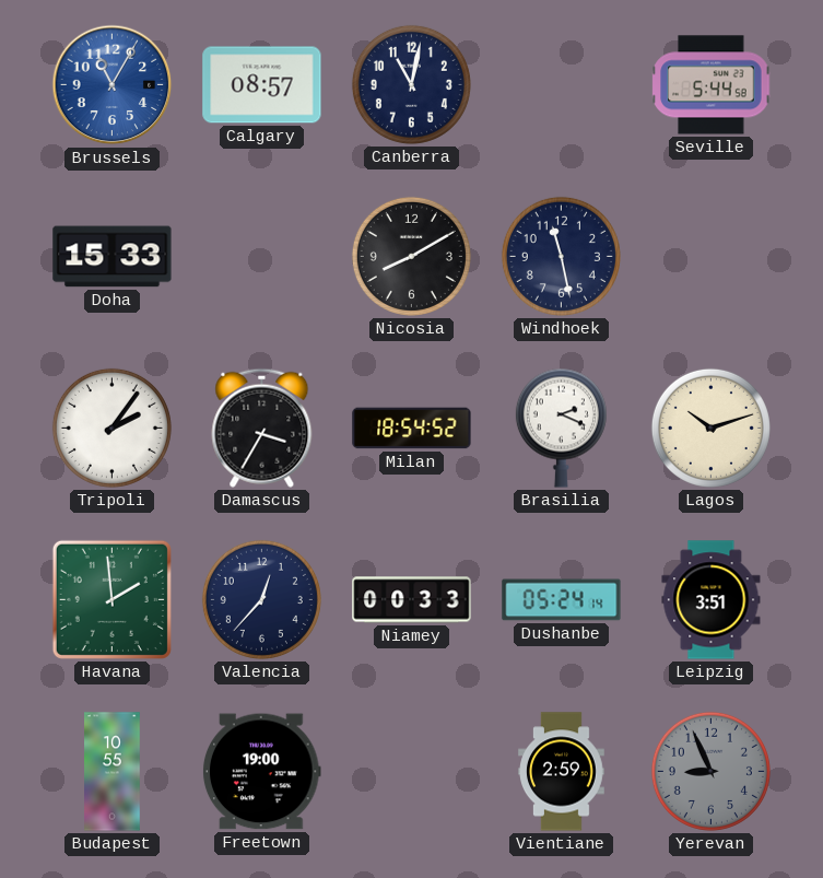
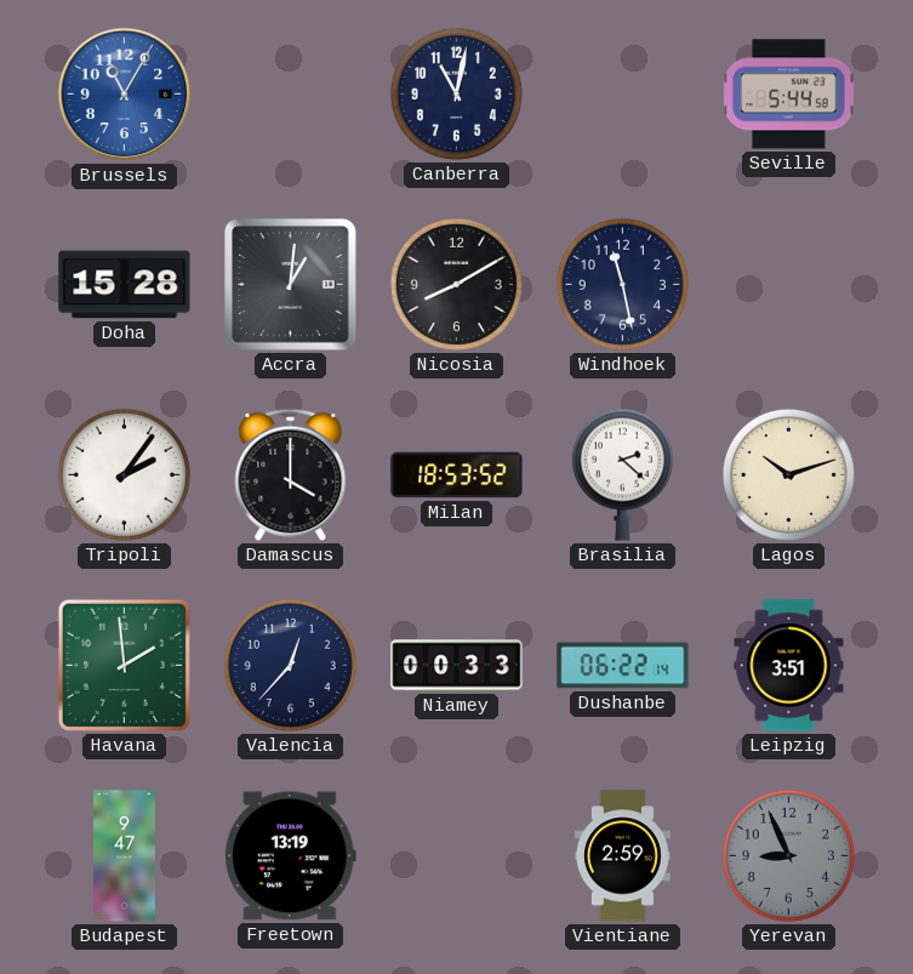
Calgary: 08:57 -> none
Doha: 15:33 -> 15:28
Accra: none -> 1:01
Damascus: 3:35 -> 4:00
Milan: 18:54 -> 18:53
Brasilia: 2:19 -> 2:22
Dushanbe: 05:24 -> 06:22
Budapest: 10:55 -> 9:47
Freetown: 19:00 -> 13:19
